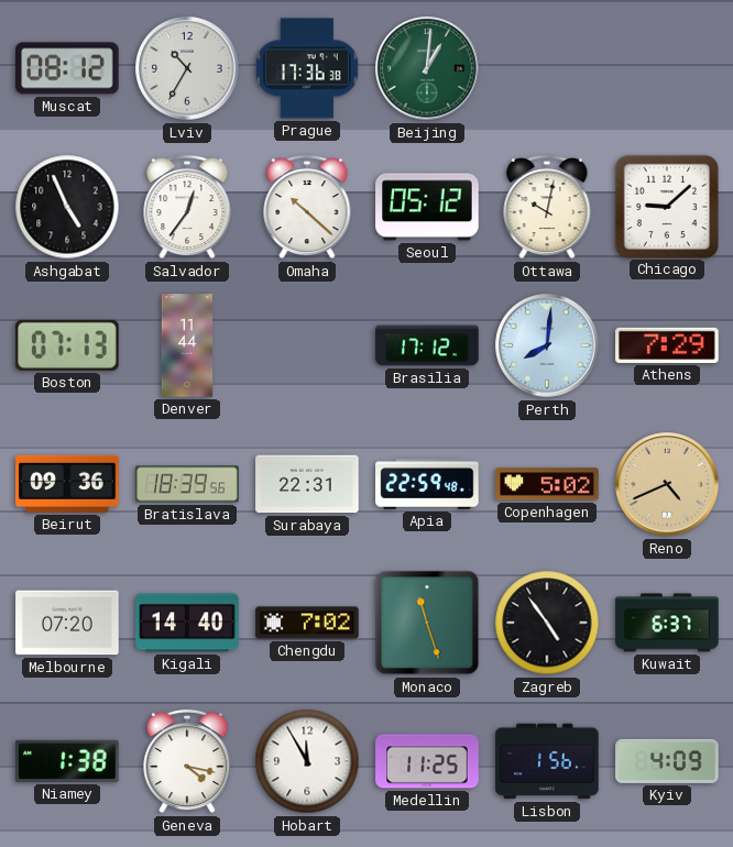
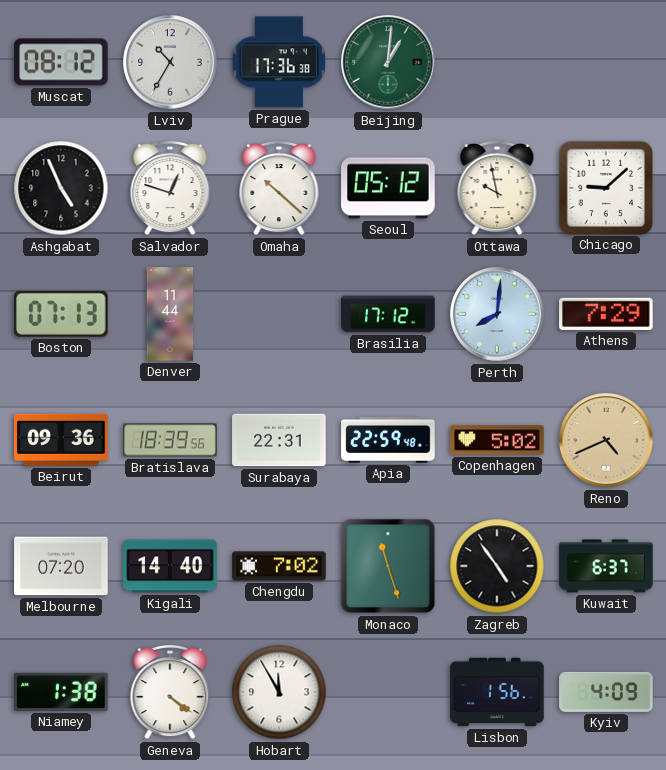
Salvador: 12:36 -> 12:48
Ottawa: 10:02 -> 9:58
Geneva: 4:17 -> 4:21
Medellin: 11:25 -> none
